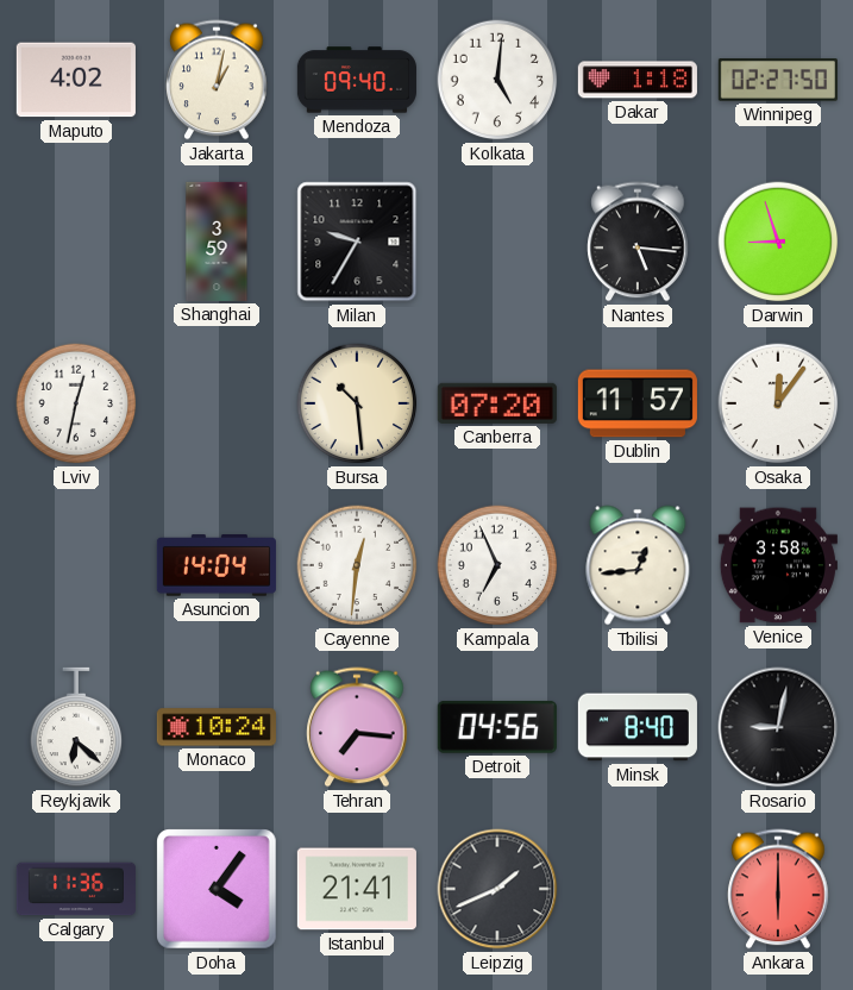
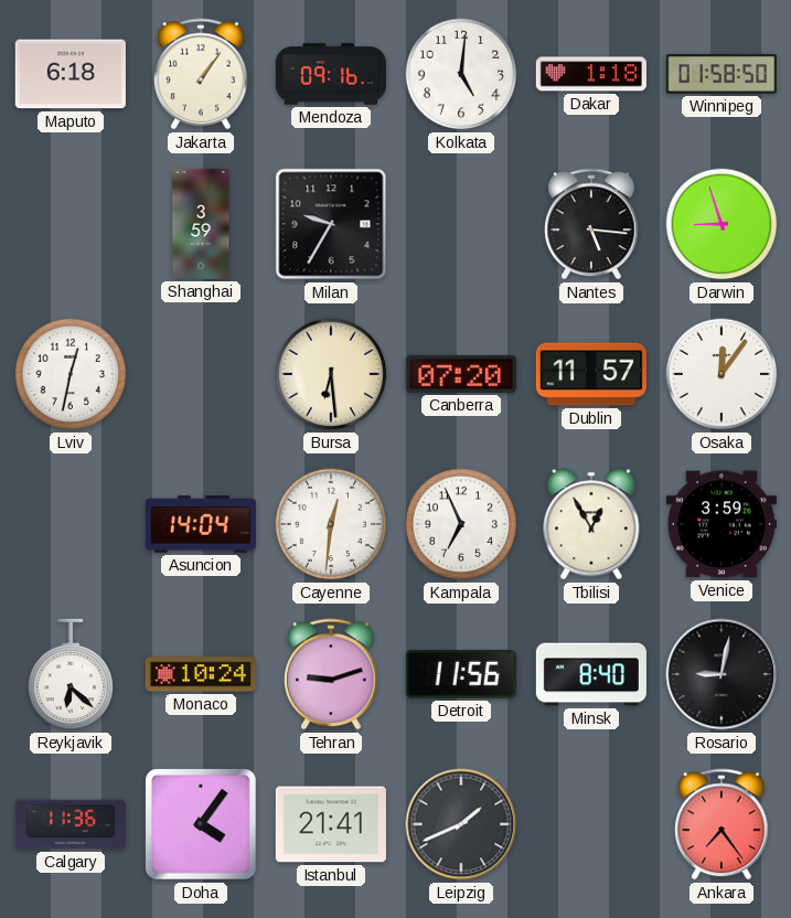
Maputo: 4:02 -> 6:18
Jakarta: 1:02 -> 1:06
Mendoza: 09:40 -> 09:16
Winnipeg: 02:27 -> 01:58
Bursa: 10:29 -> 6:29
Tbilisi: 12:44 -> 12:55
Venice: 3:58 -> 3:59
Tehran: 7:16 -> 9:12
Detroit: 04:56 -> 11:56
Ankara: 6:00 -> 7:24
